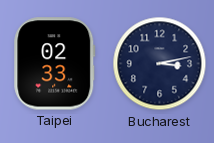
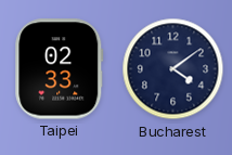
Bucharest: 3:13 -> 4:09
